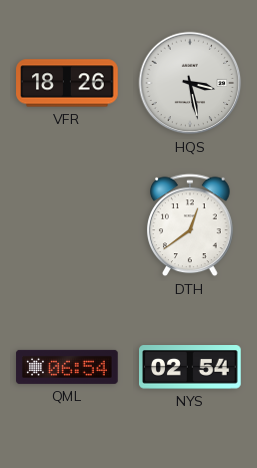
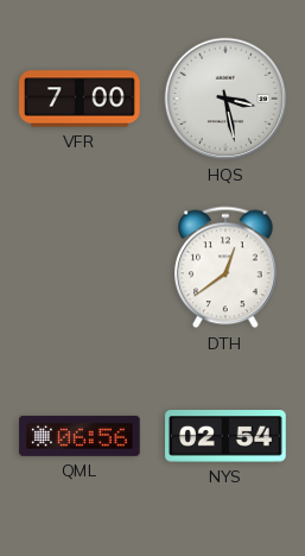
VFR: 18:26 -> 7:00
QML: 06:54 -> 06:56
